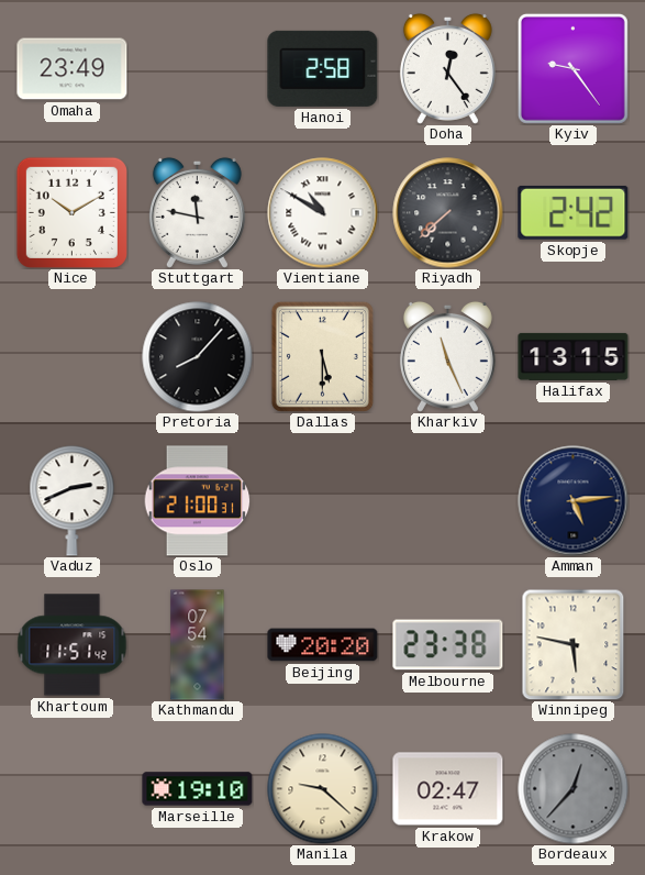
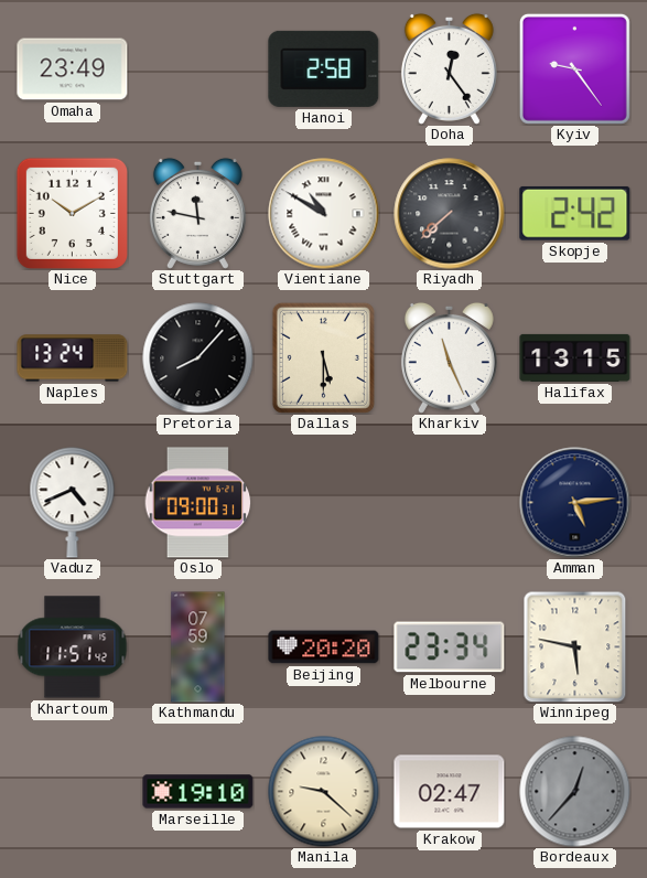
Naples: none -> 13:24
Vaduz: 2:41 -> 4:41
Oslo: 21:00 -> 09:00
Kathmandu: 07:54 -> 07:59
Melbourne: 23:38 -> 23:34
